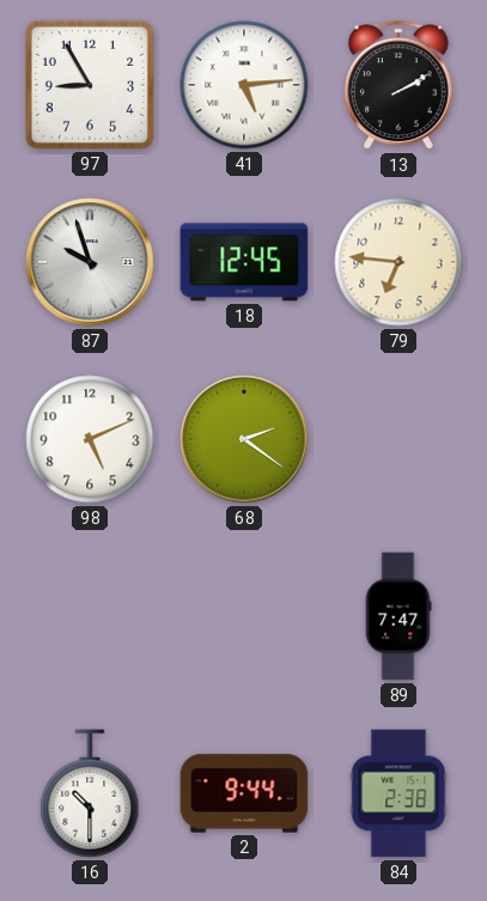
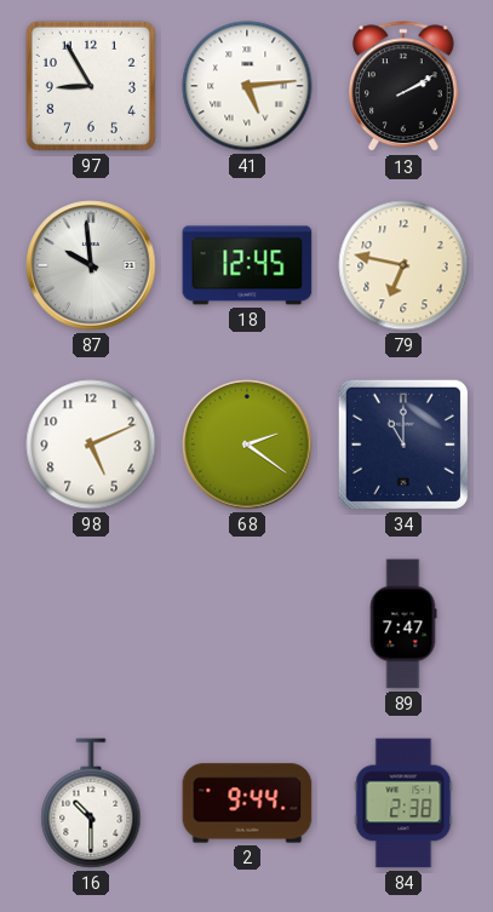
87: 9:57 -> 9:59
79: 6:46 -> 6:47
34: none -> 11:00
